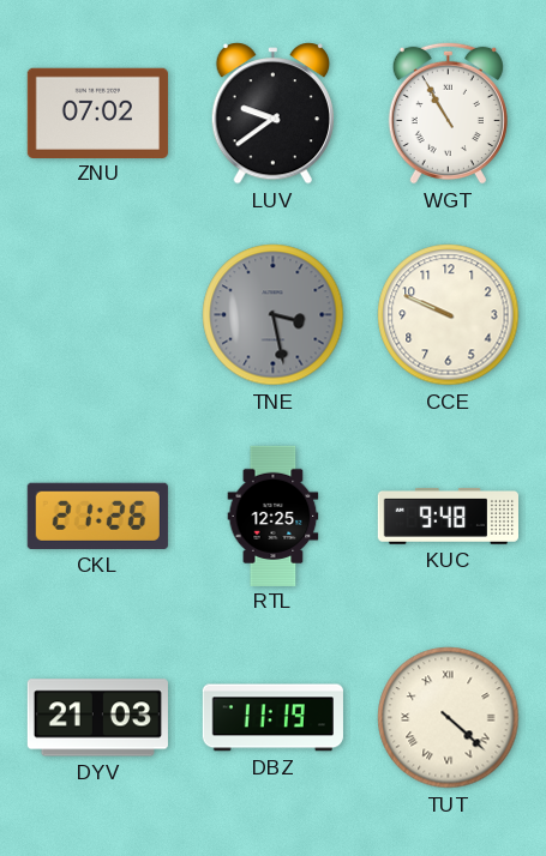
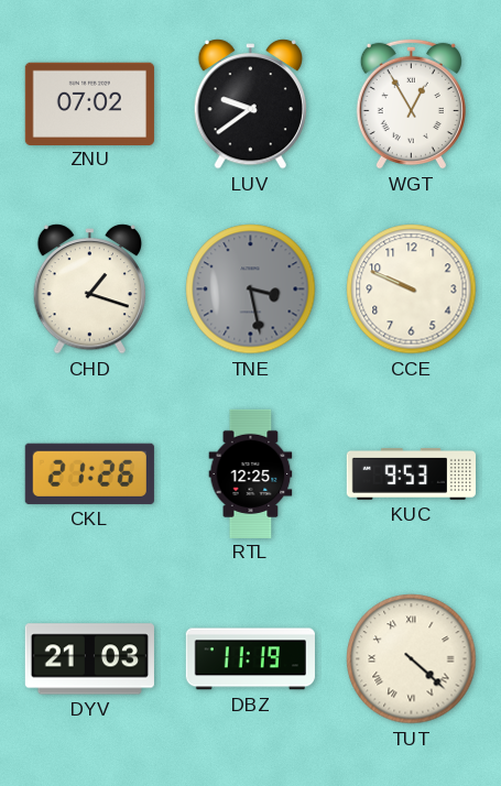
WGT: 10:55 -> 12:55
CHD: none -> 1:18
KUC: 9:48 -> 9:53
